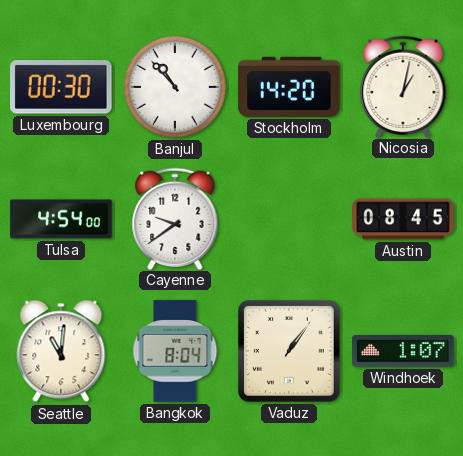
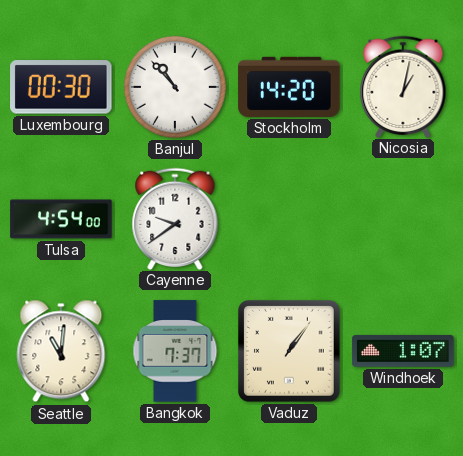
Austin: 08:45 -> none
Bangkok: 8:04 -> 7:37
